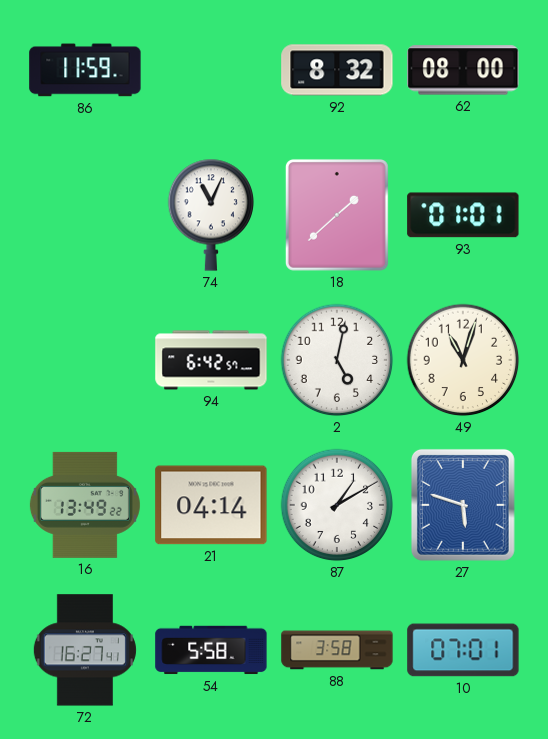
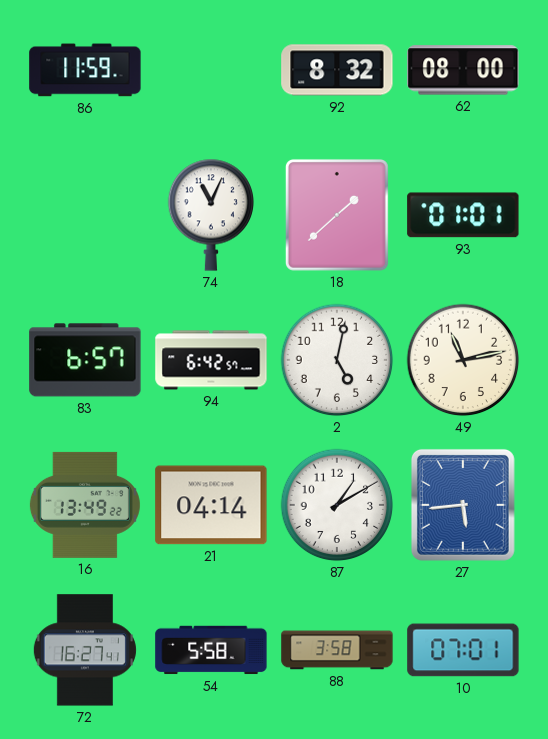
83: none -> 6:57
49: 11:03 -> 11:13
27: 5:48 -> 5:44
